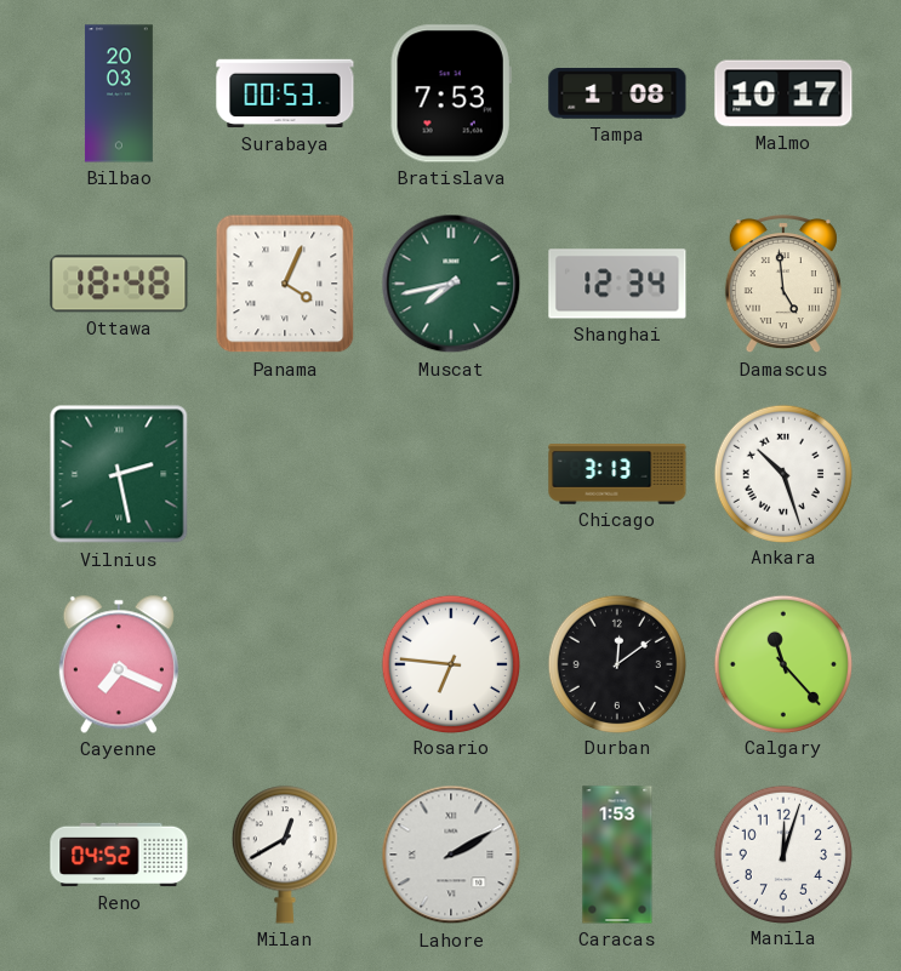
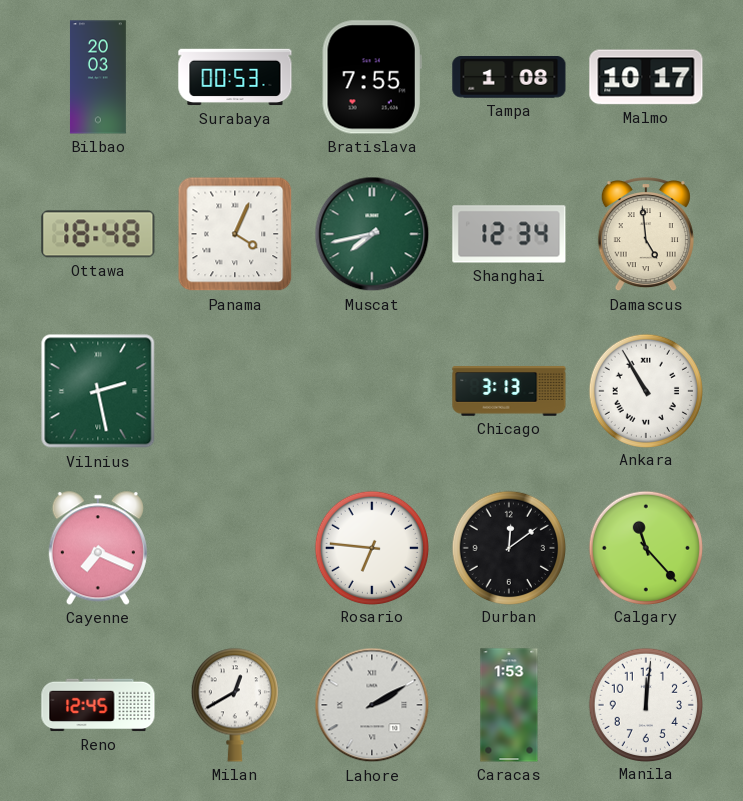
Bratislava: 7:53 -> 7:55
Ankara: 10:27 -> 10:55
Reno: 04:52 -> 12:45
Manila: 12:03 -> 12:01
